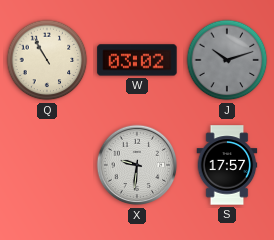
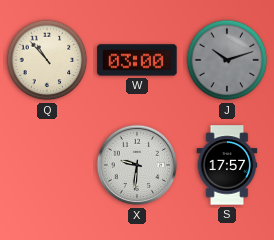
Q: 10:55 -> 10:53
W: 03:02 -> 03:00
